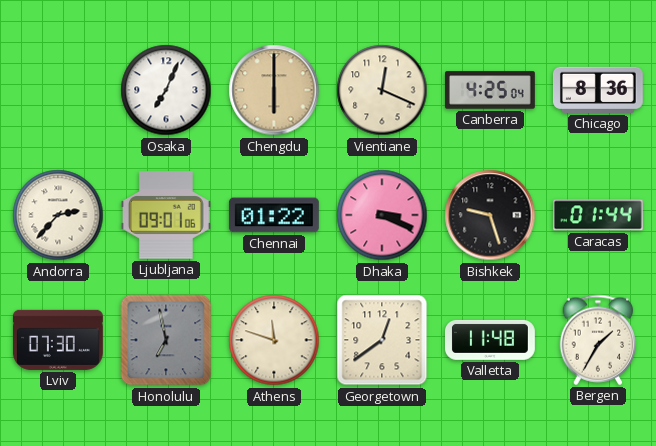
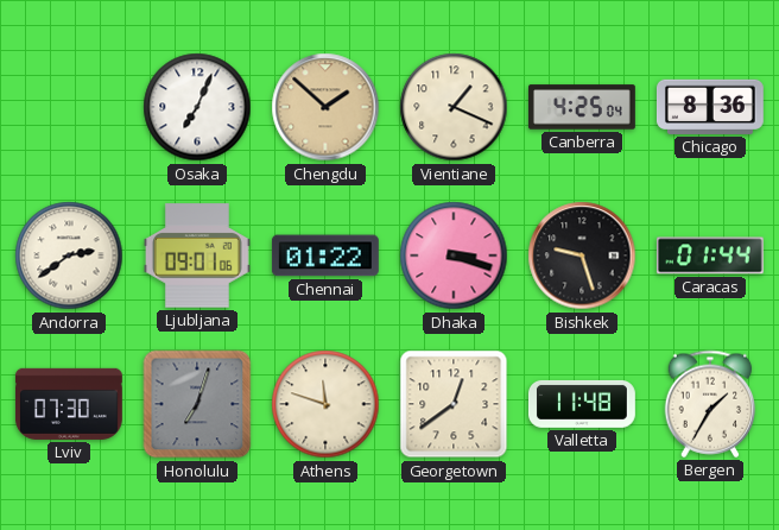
Chengdu: 6:00 -> 1:52
Vientiane: 12:19 -> 1:19
Andorra: 2:37 -> 2:39
Dhaka: 3:19 -> 3:18
Honolulu: 6:58 -> 7:03
